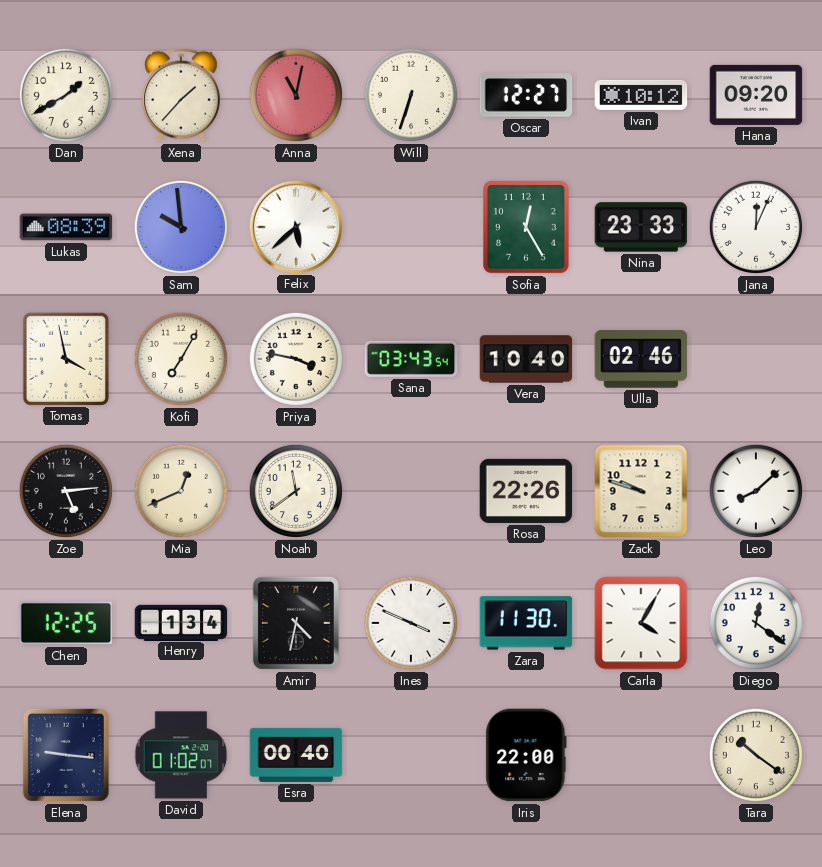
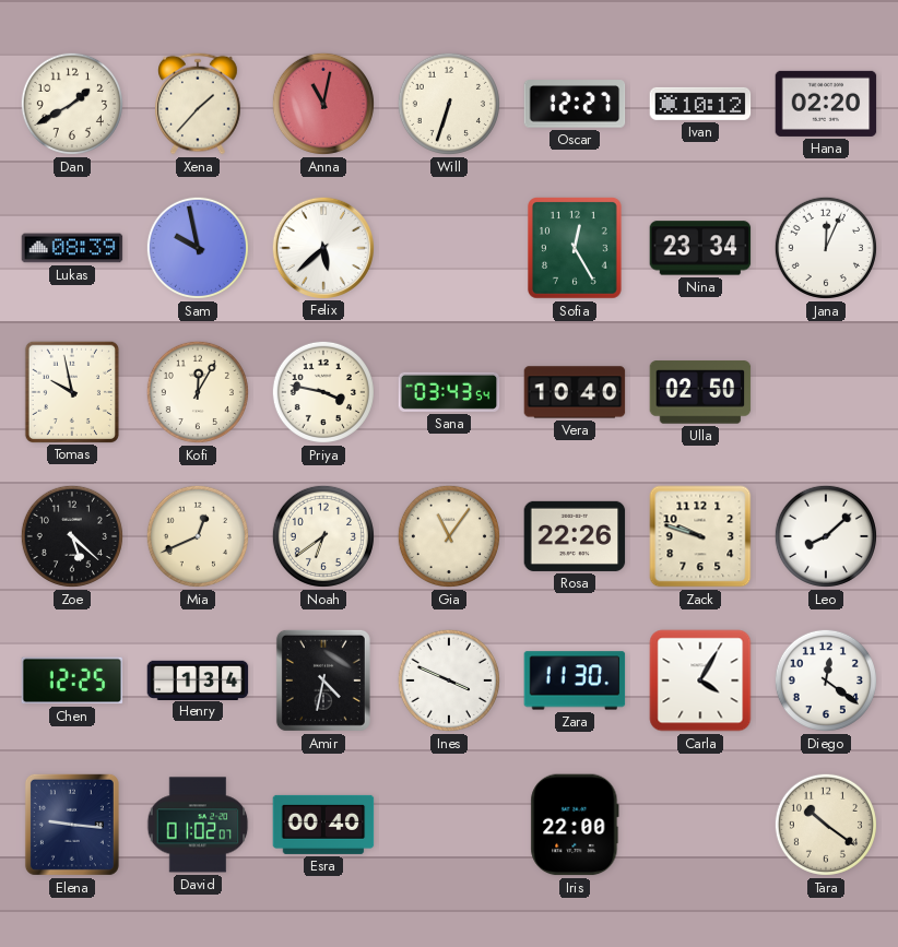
Hana: 09:20 -> 02:20
Sam: 9:59 -> 9:58
Nina: 23:33 -> 23:34
Tomas: 3:58 -> 9:58
Kofi: 7:05 -> 12:05
Ulla: 02:46 -> 02:50
Zoe: 5:14 -> 5:22
Noah: 11:39 -> 6:39
Gia: none -> 11:06
